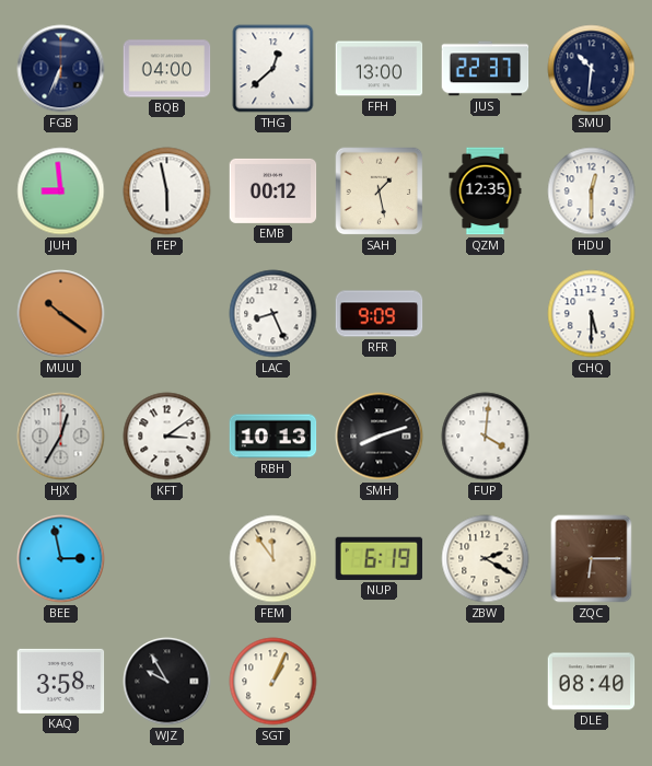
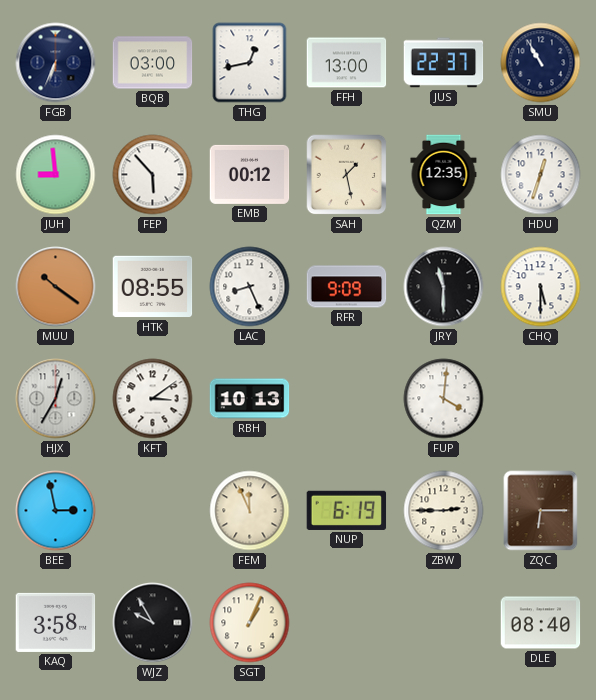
BQB: 04:00 -> 03:00
THG: 12:38 -> 12:43
SMU: 10:31 -> 10:55
FEP: 5:58 -> 5:53
HDU: 12:30 -> 12:33
HTK: none -> 08:55
JRY: none -> 11:30
SMH: 8:12 -> none
FEM: 11:54 -> 11:56
ZBW: 2:20 -> 2:45
